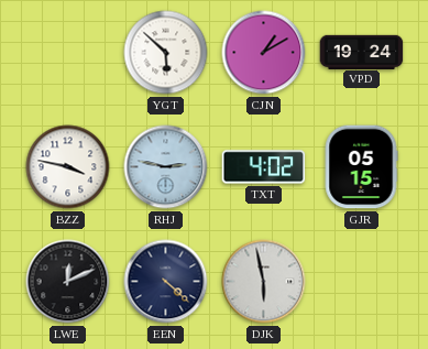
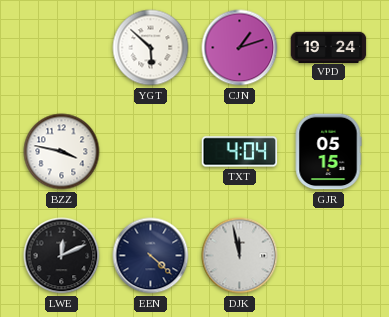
CJN: 1:10 -> 1:12
RHJ: 2:47 -> none
TXT: 4:02 -> 4:04
DJK: 5:58 -> 11:58
